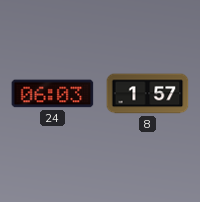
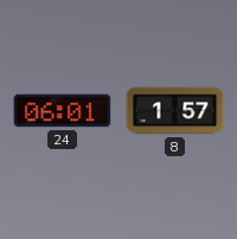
24: 06:03 -> 06:01
